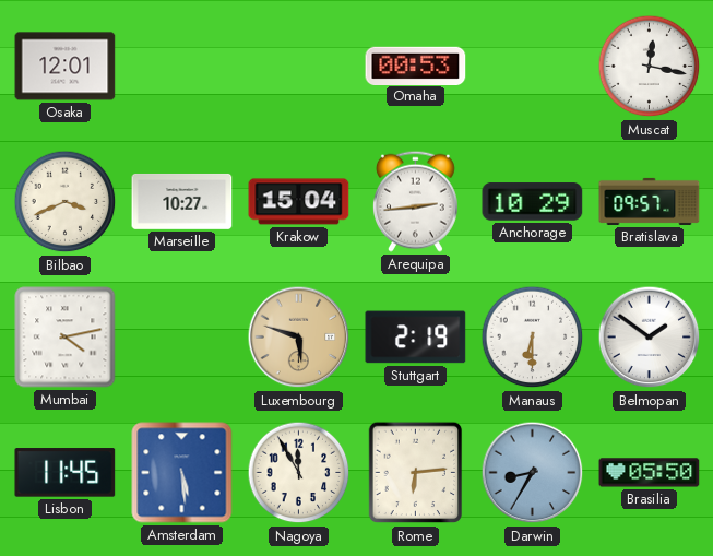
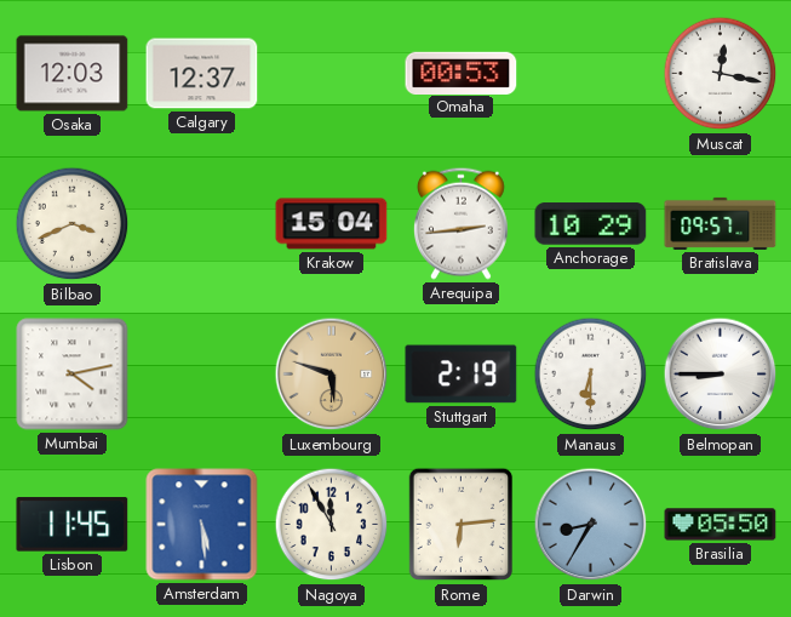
Osaka: 12:01 -> 12:03
Calgary: none -> 12:37
Marseille: 10:27 -> none
Belmopan: 1:51 -> 8:45
